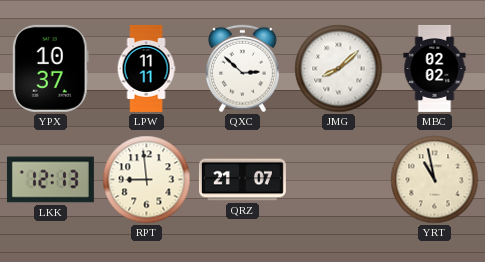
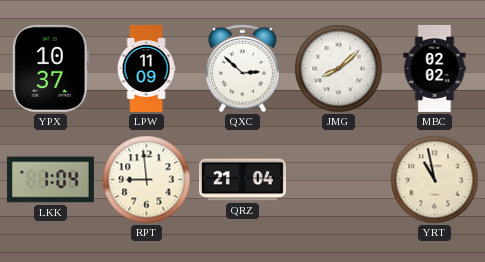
LPW: 11:11 -> 11:09
LKK: 12:13 -> 1:04
QRZ: 21:07 -> 21:04
